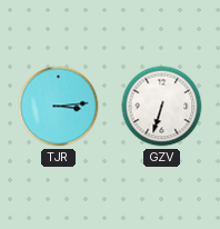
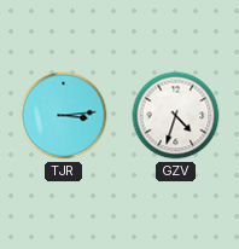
GZV: 6:33 -> 4:33
